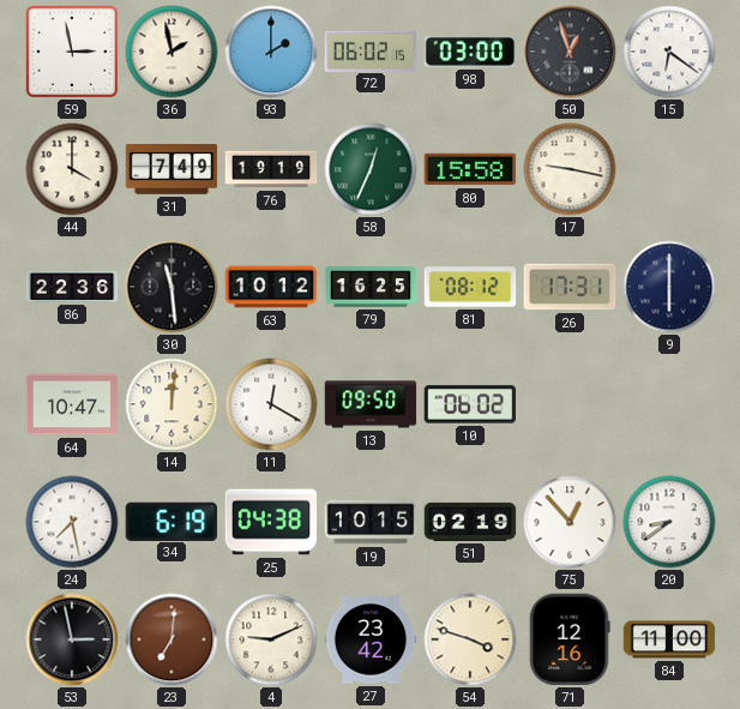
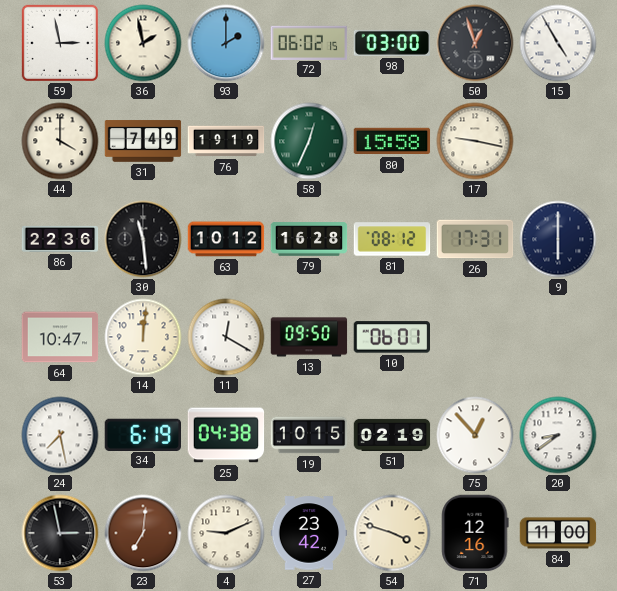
15: 6:21 -> 4:55
79: 16:25 -> 16:28
10: 06:02 -> 06:01
